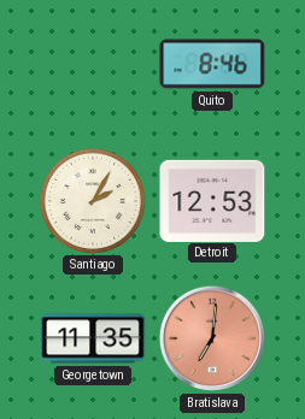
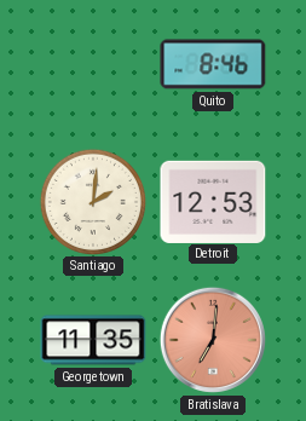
Santiago: 2:05 -> 2:01
